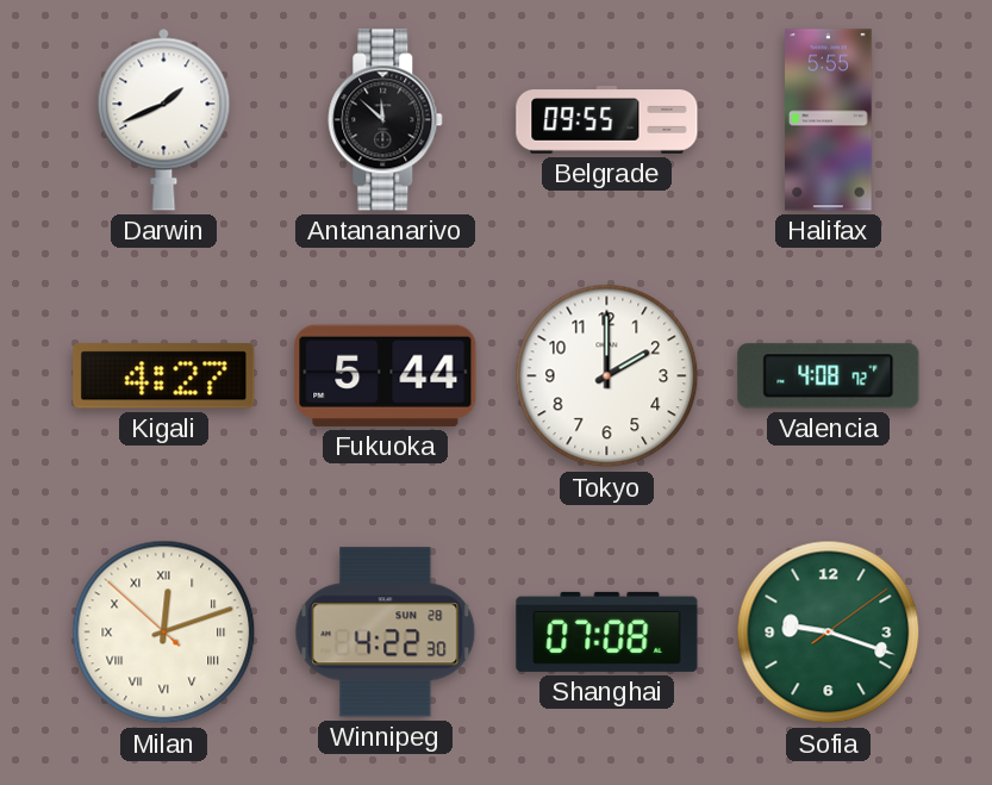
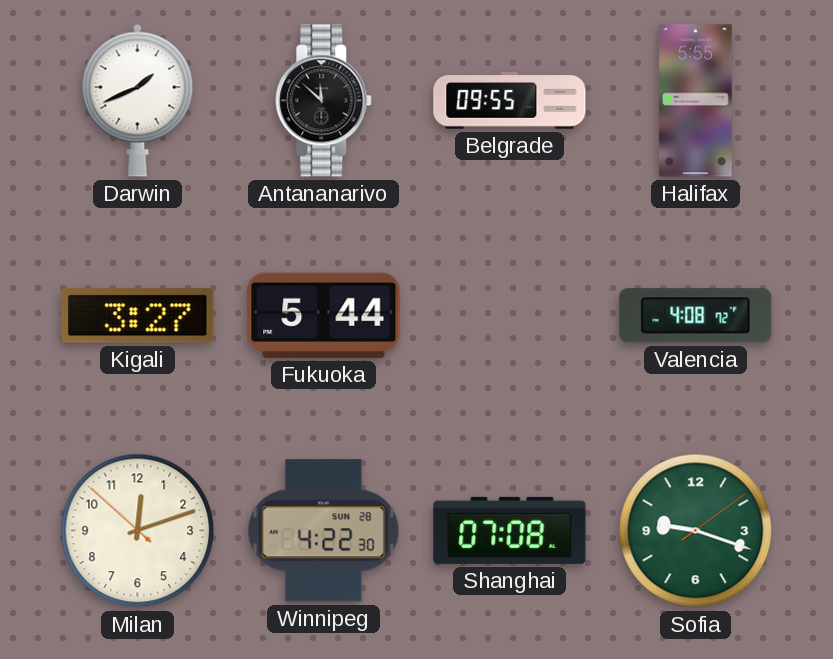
Kigali: 4:27 -> 3:27
Tokyo: 2:00 -> none
Milan numerals: Roman -> Arabic
